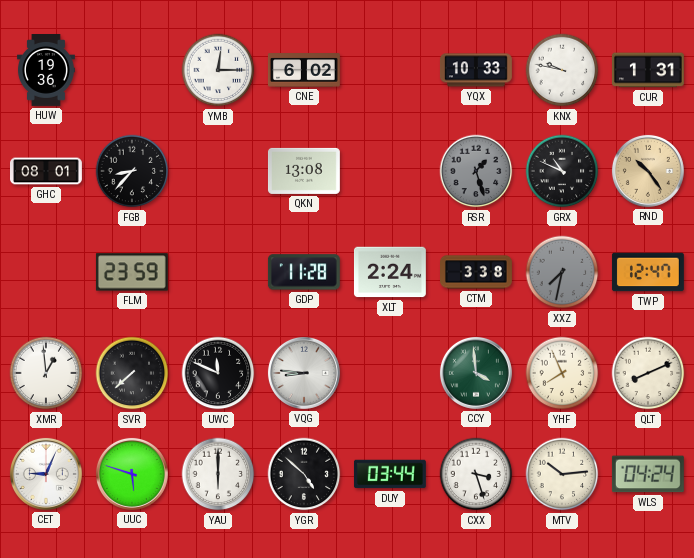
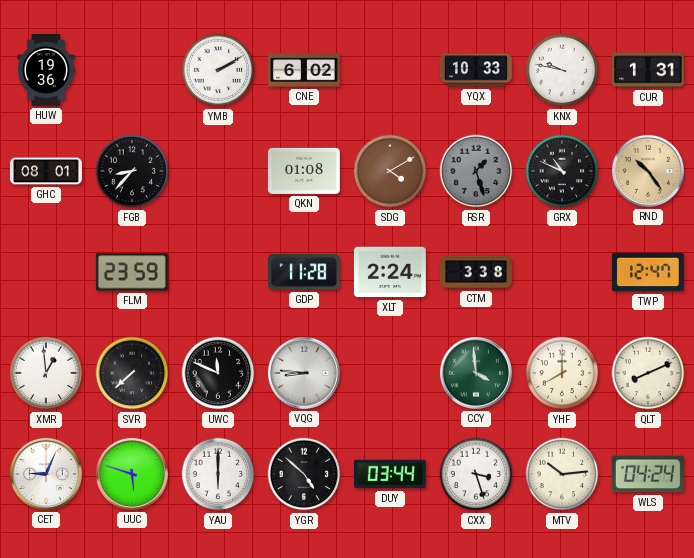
YMB: 12:15 -> 2:10
QKN: 13:08 -> 01:08
SDG: none -> 4:10
XXZ: 7:32 -> none
YHF: 7:56 -> 8:00
